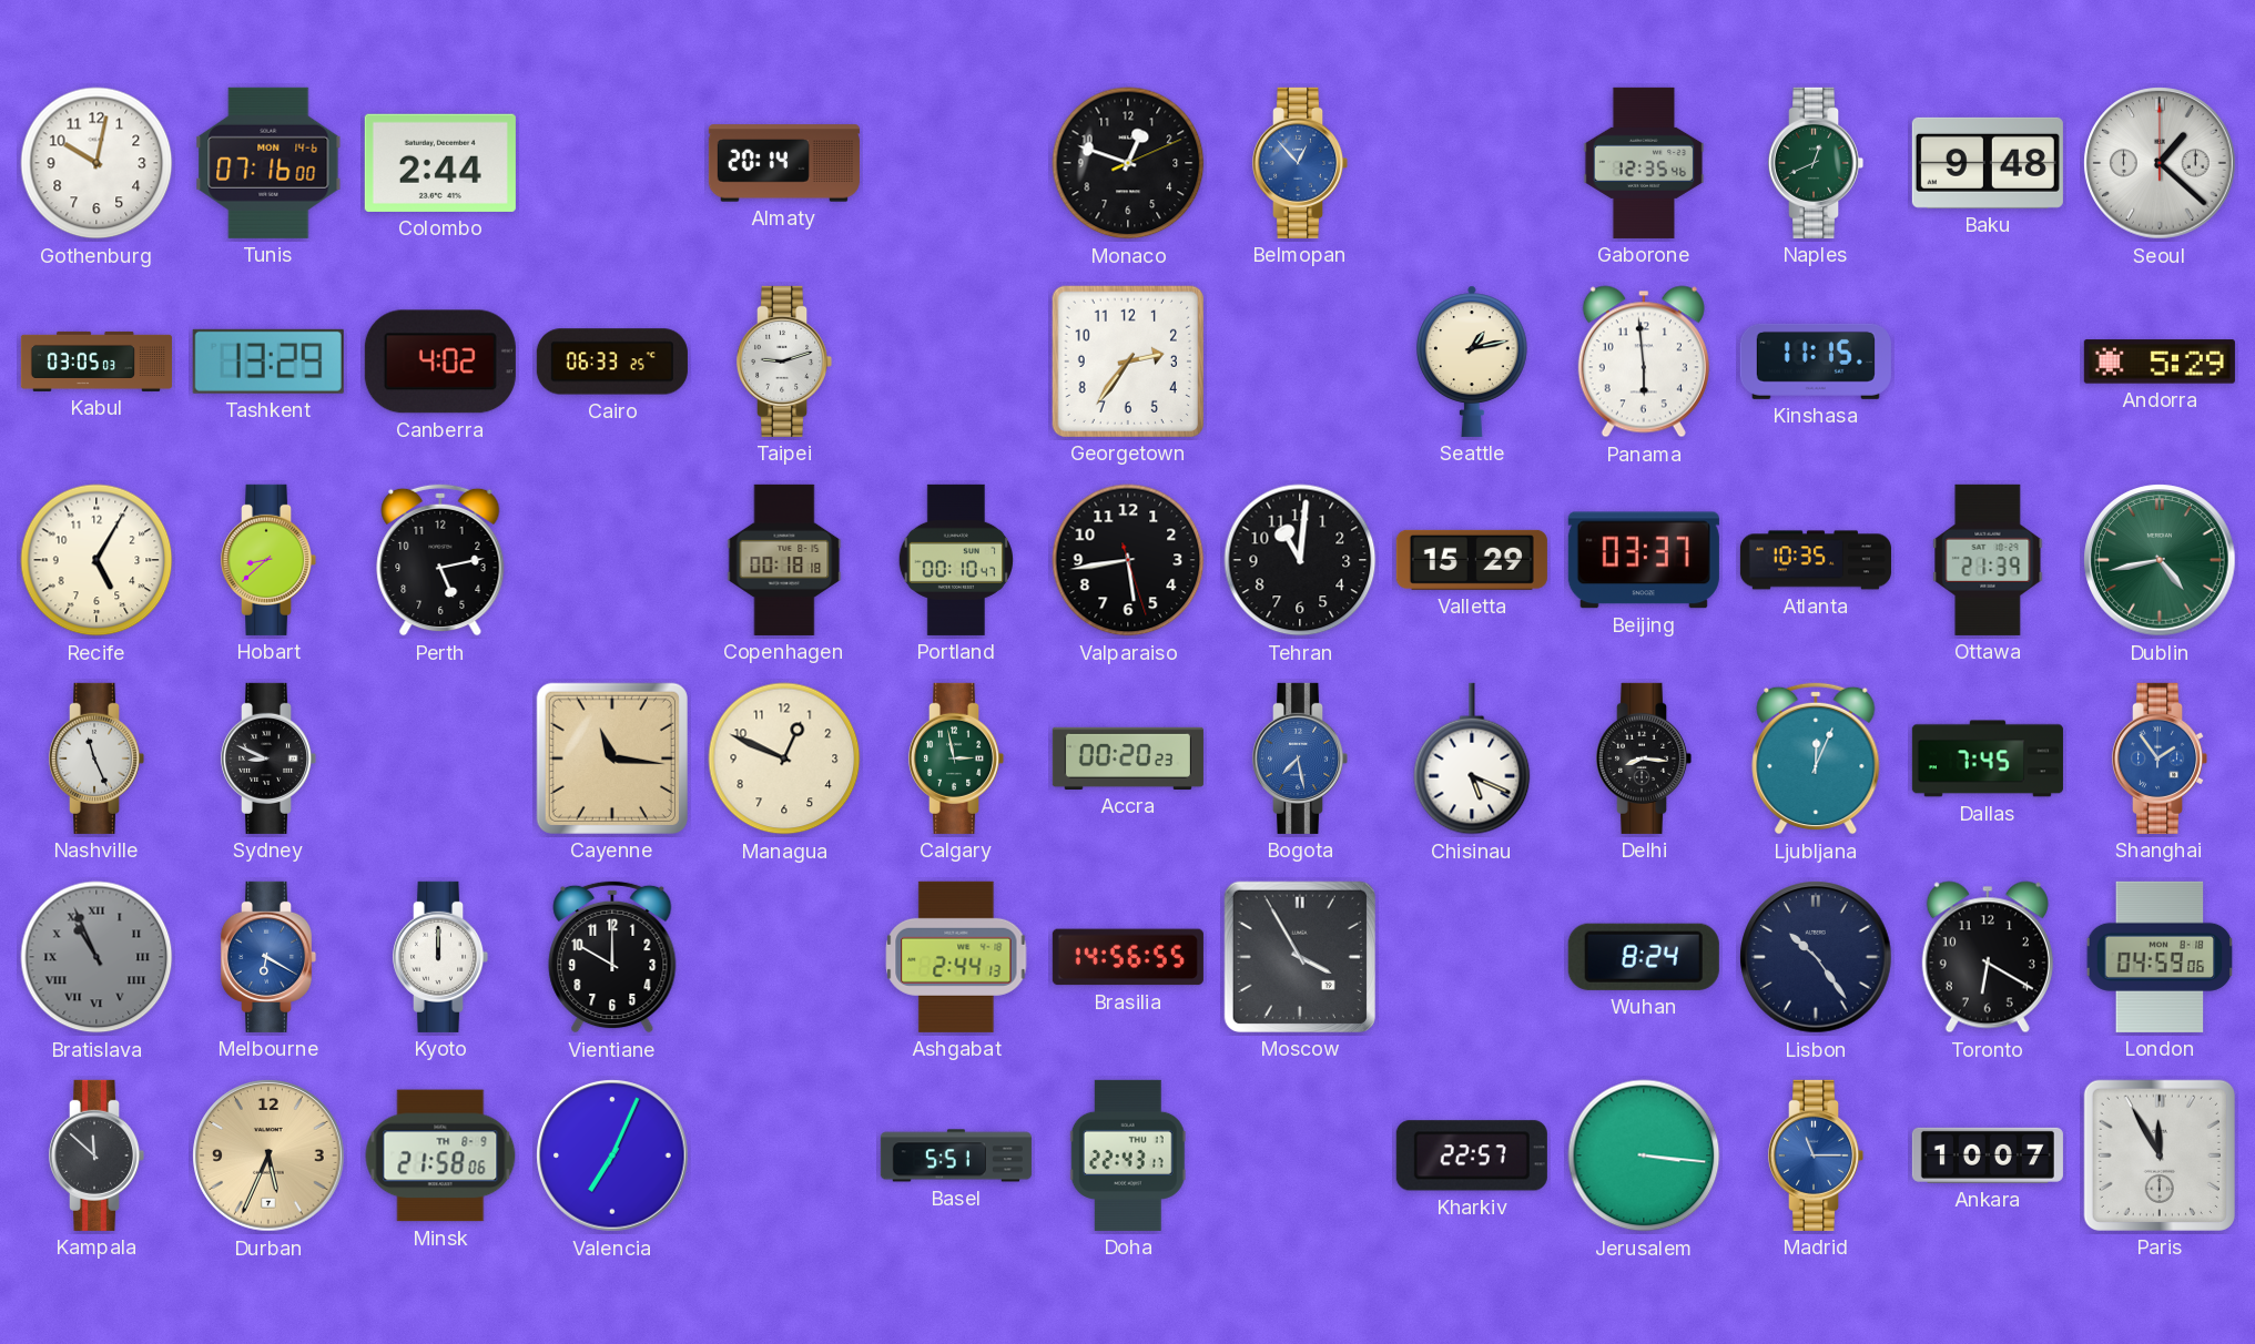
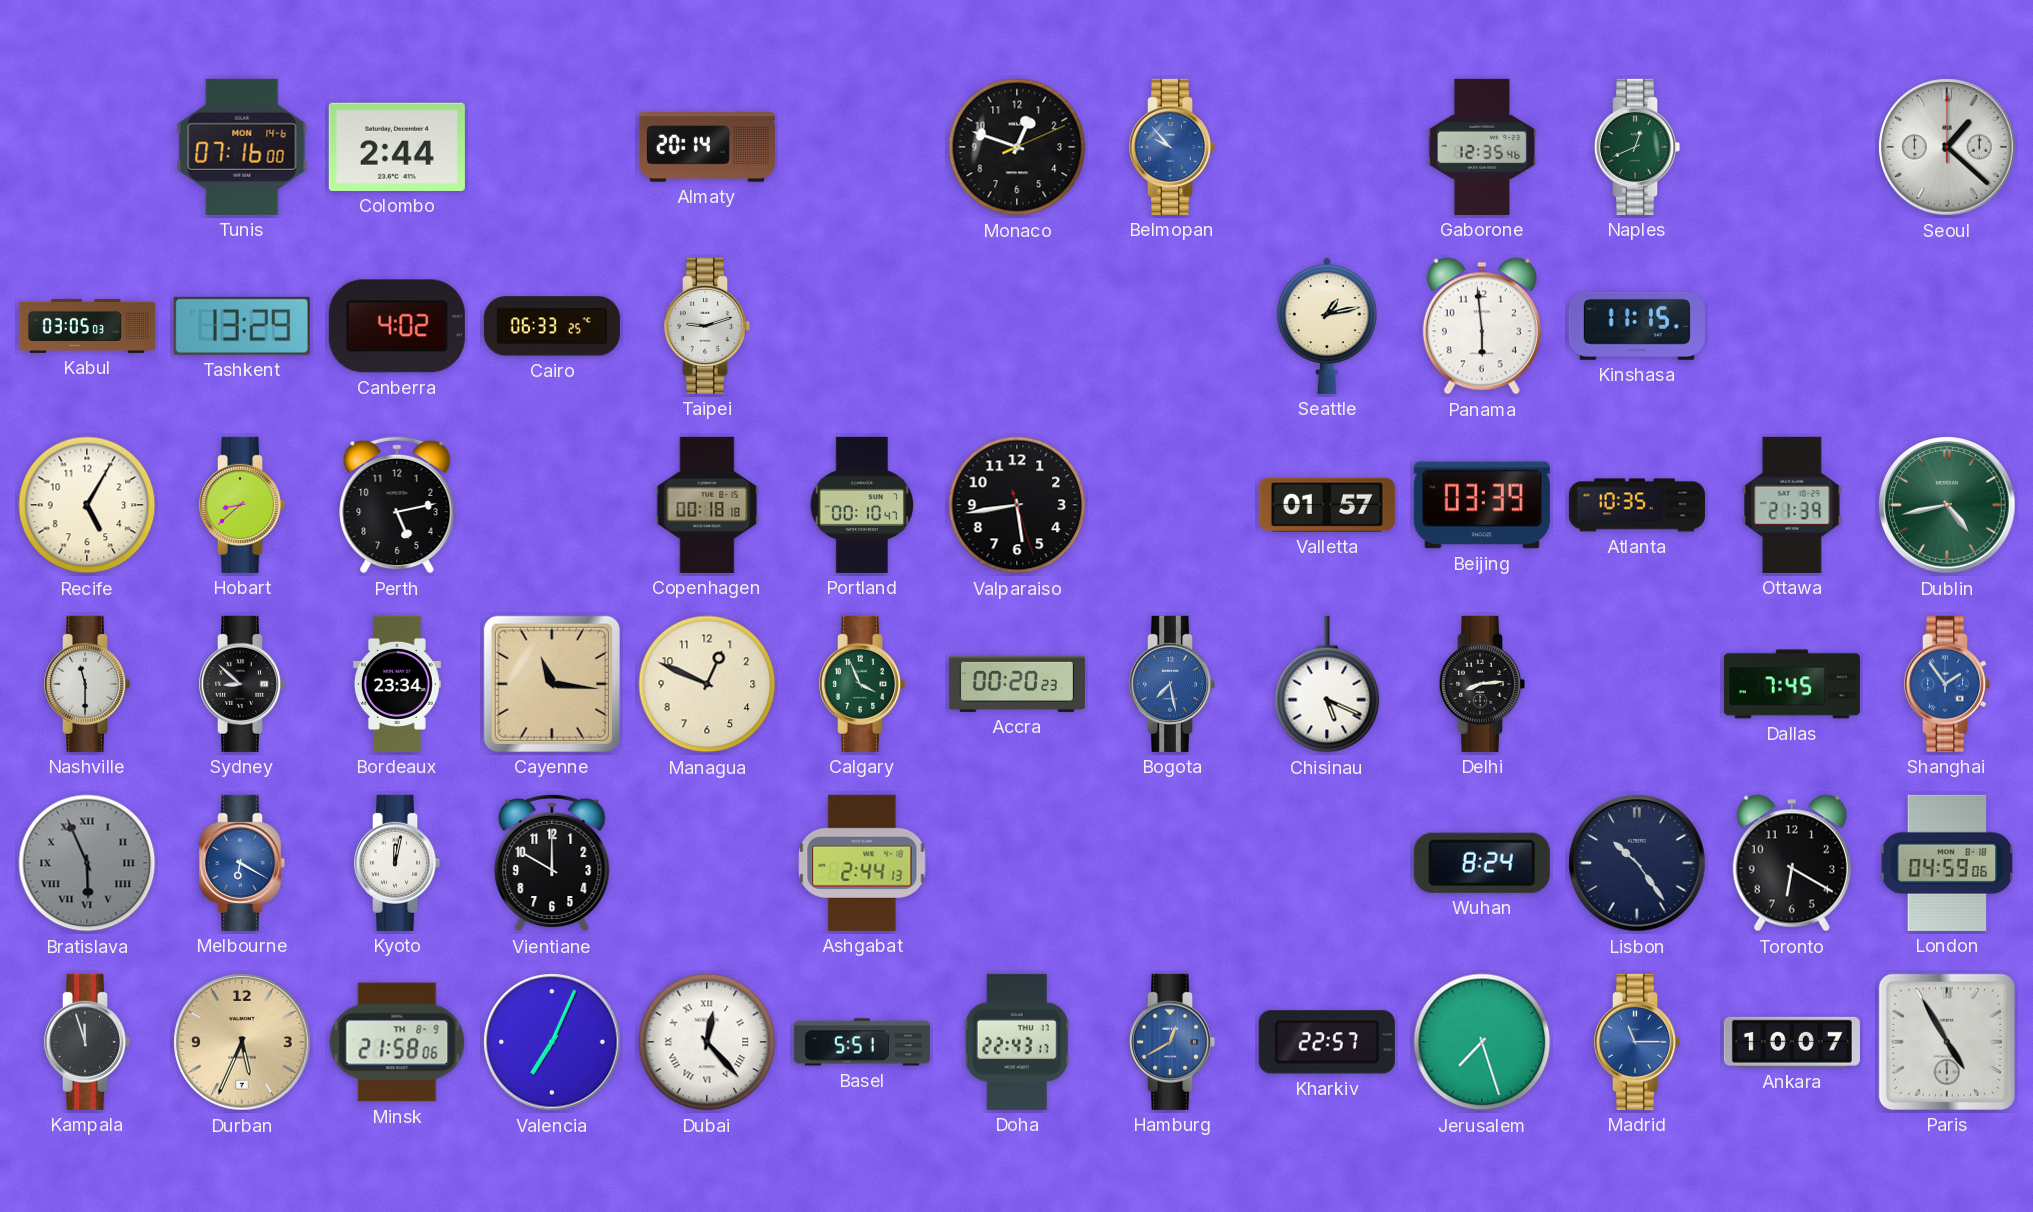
Gothenburg: 10:02 -> none
Belmopan: 12:53 -> 9:53
Baku: 9:48 -> none
Georgetown: 2:36 -> none
Andorra: 5:29 -> none
Tehran: 11:01 -> none
Valletta: 15:29 -> 01:57
Beijing: 03:37 -> 03:39
Nashville: 11:26 -> 11:30
Sydney: 8:49 -> 8:52
Bordeaux: none -> 23:34
Calgary: 2:58 -> 3:56
Delhi: 8:16 -> 8:14
Ljubljana: 12:04 -> none
Bratislava: 10:56 -> 5:56
Kyoto: 12:00 -> 12:02
Brasilia: 14:56 -> none
Moscow: 3:55 -> none
Kampala: 11:52 -> 11:57
Dubai: none -> 12:23
Hamburg: none -> 12:40
Jerusalem: 3:16 -> 7:27
Paris: 11:55 -> 4:55
